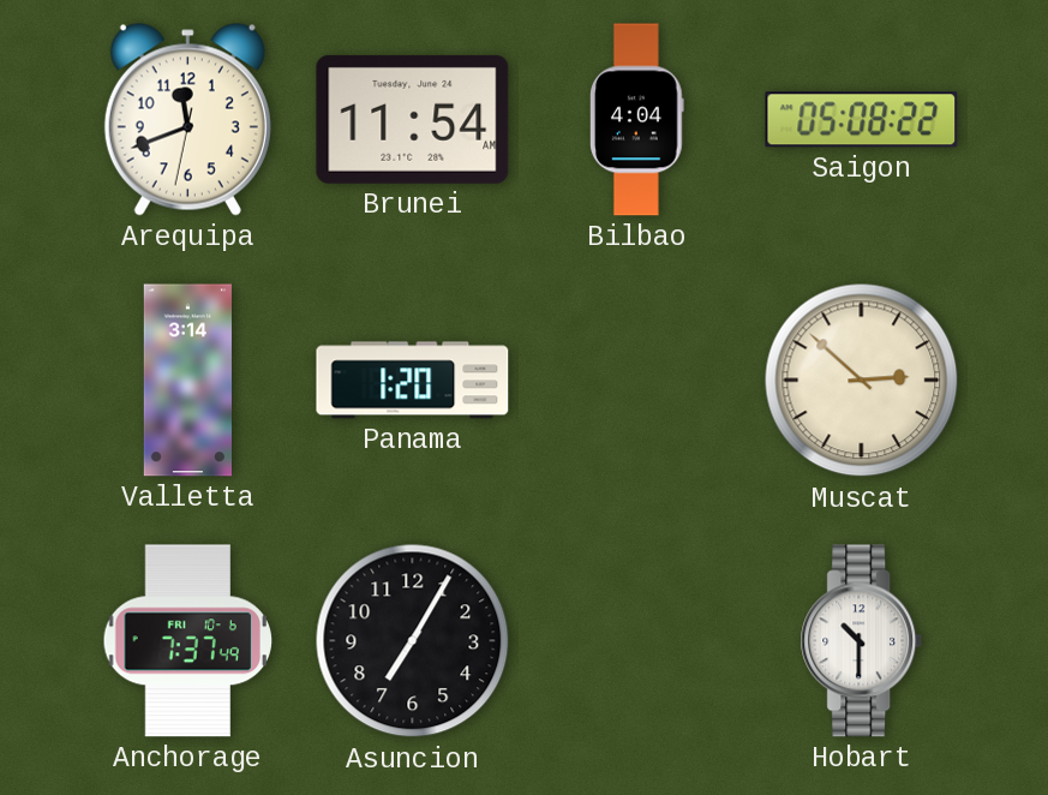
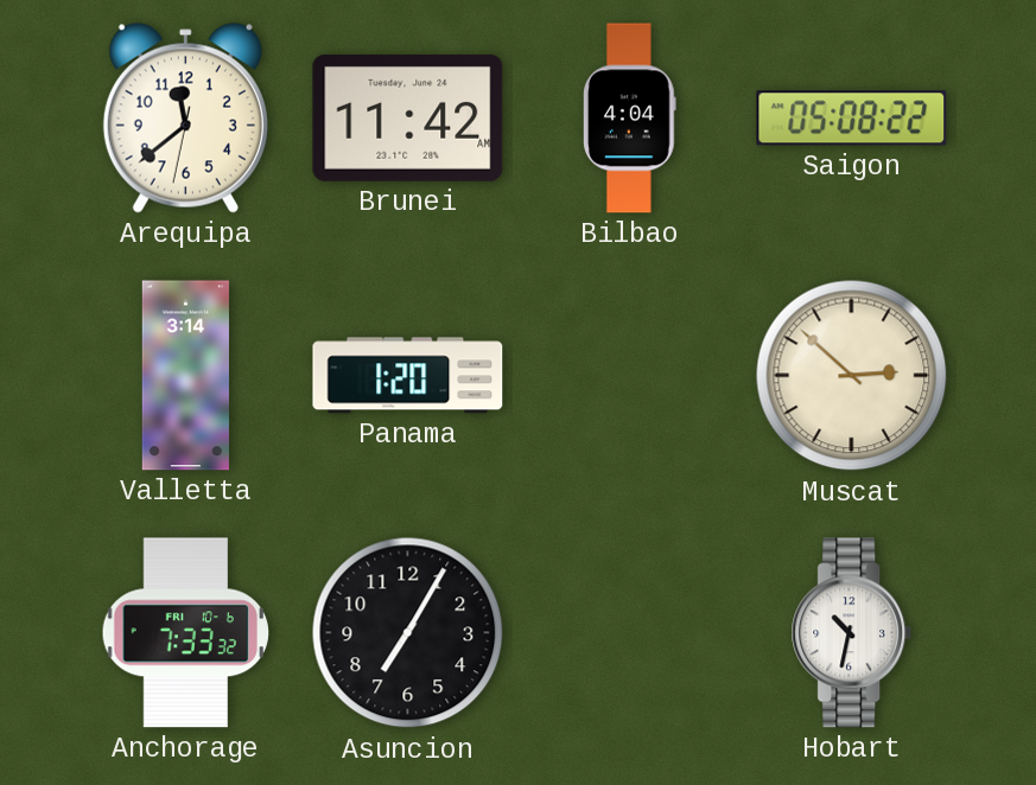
Arequipa: 11:41 -> 11:38
Brunei: 11:54 -> 11:42
Anchorage: 7:37 -> 7:33
Hobart: 10:30 -> 10:32
